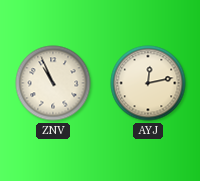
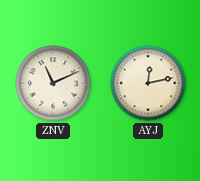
ZNV: 10:56 -> 11:11
